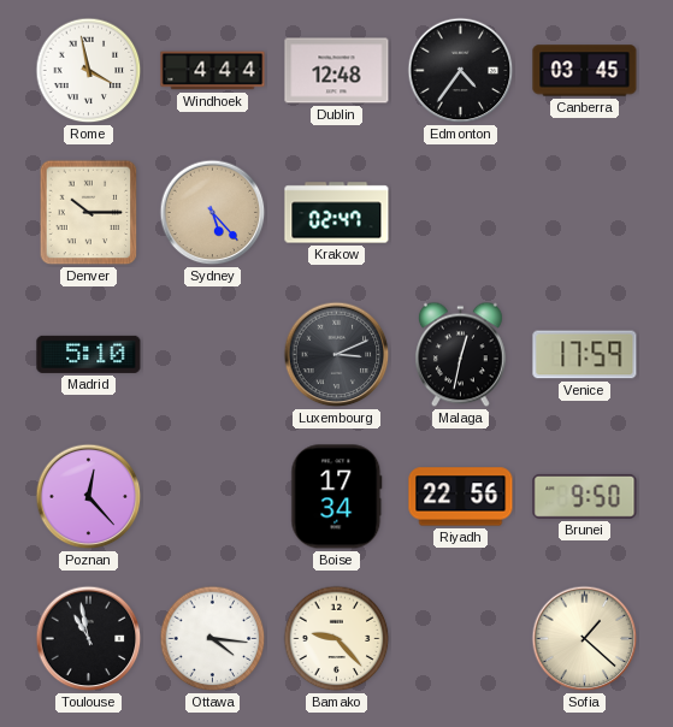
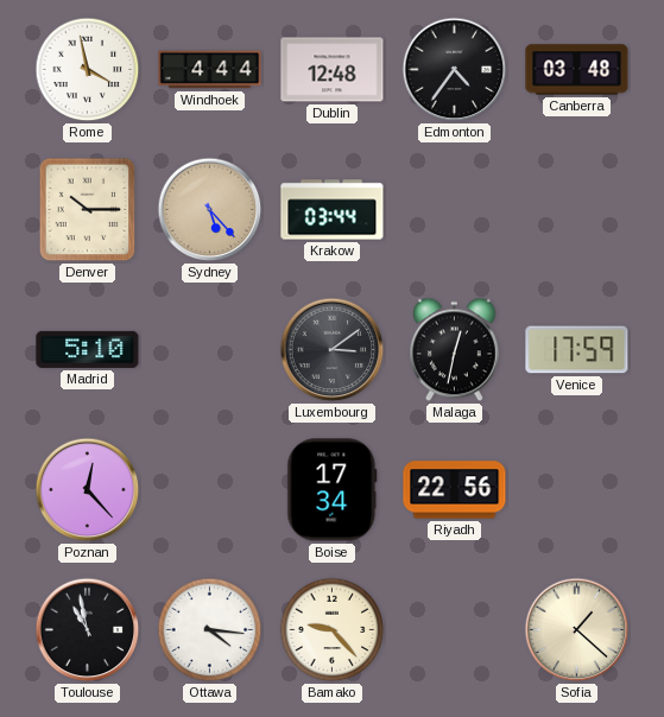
Canberra: 03:45 -> 03:48
Krakow: 02:47 -> 03:44
Luxembourg: 3:11 -> 3:09
Brunei: 9:50 -> none
